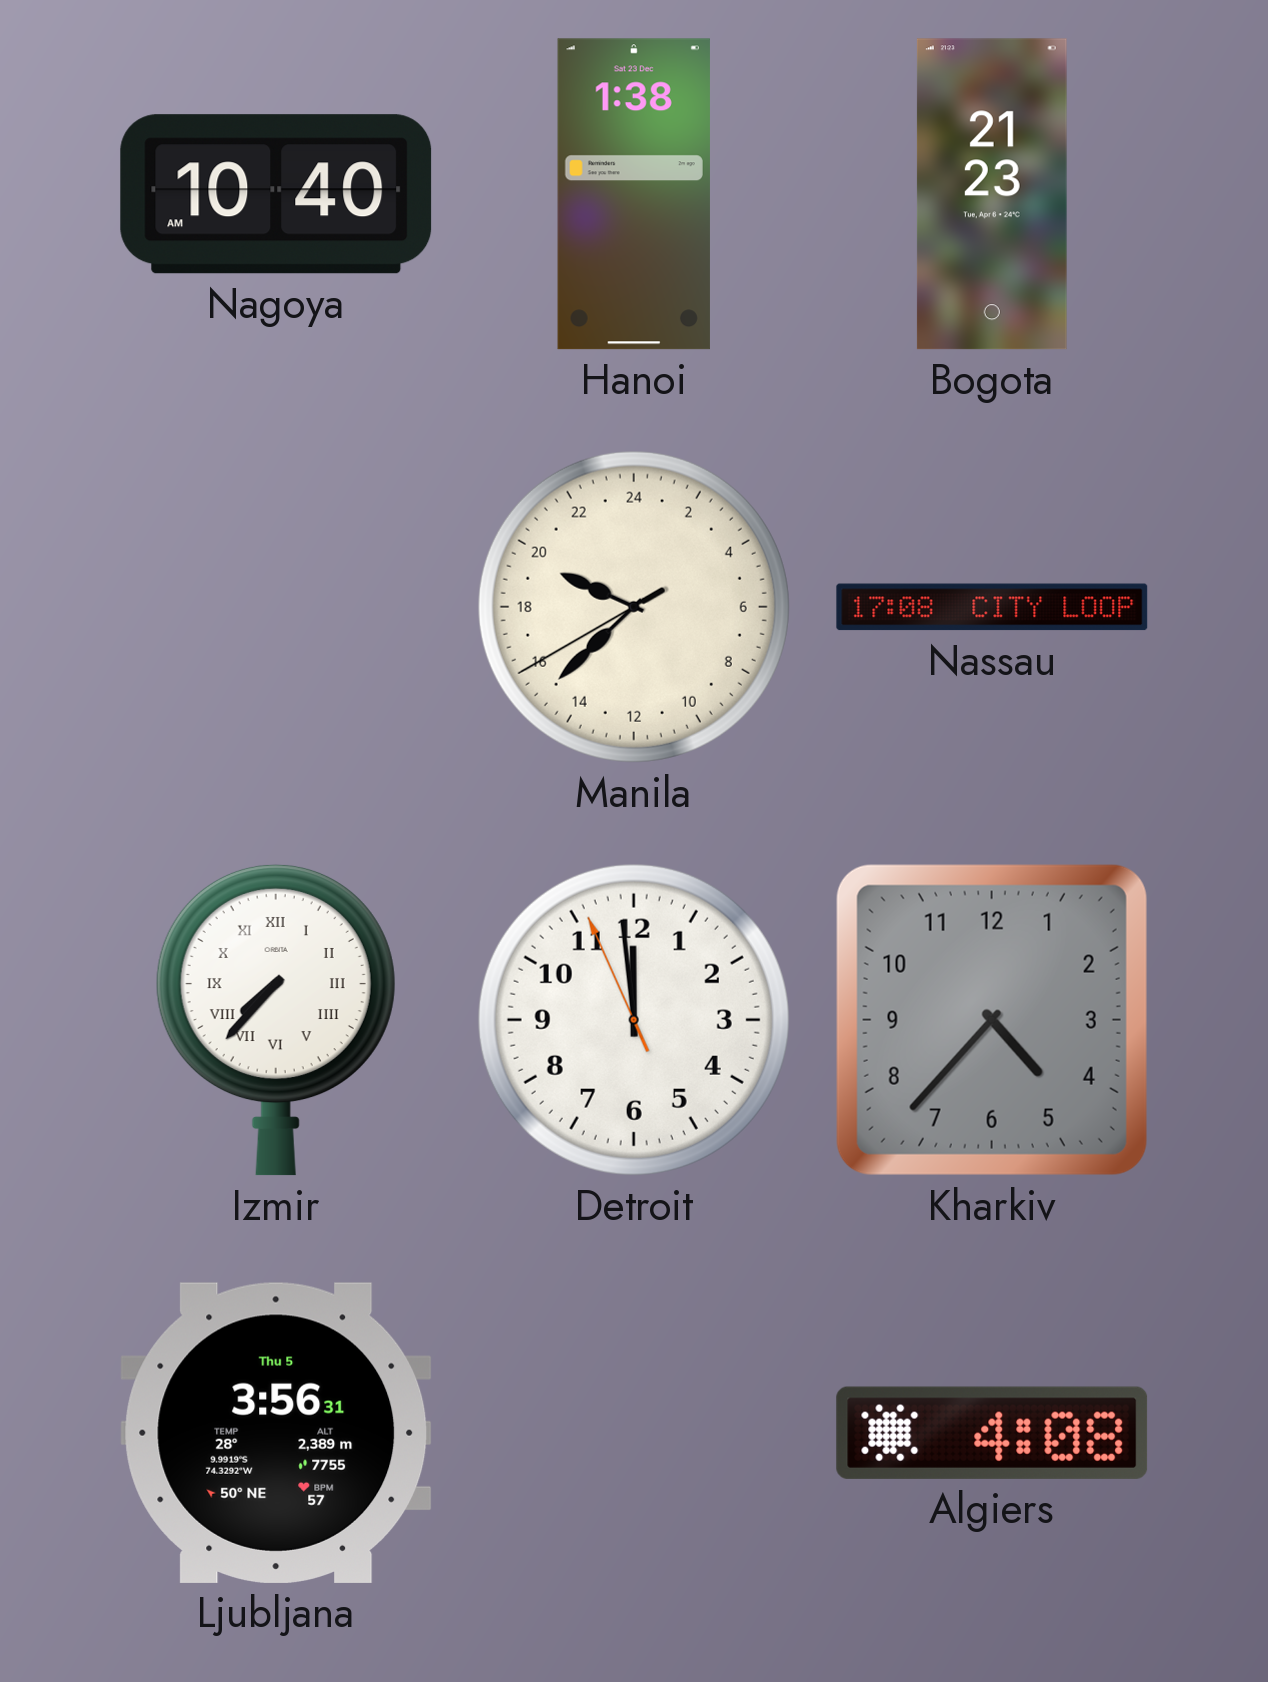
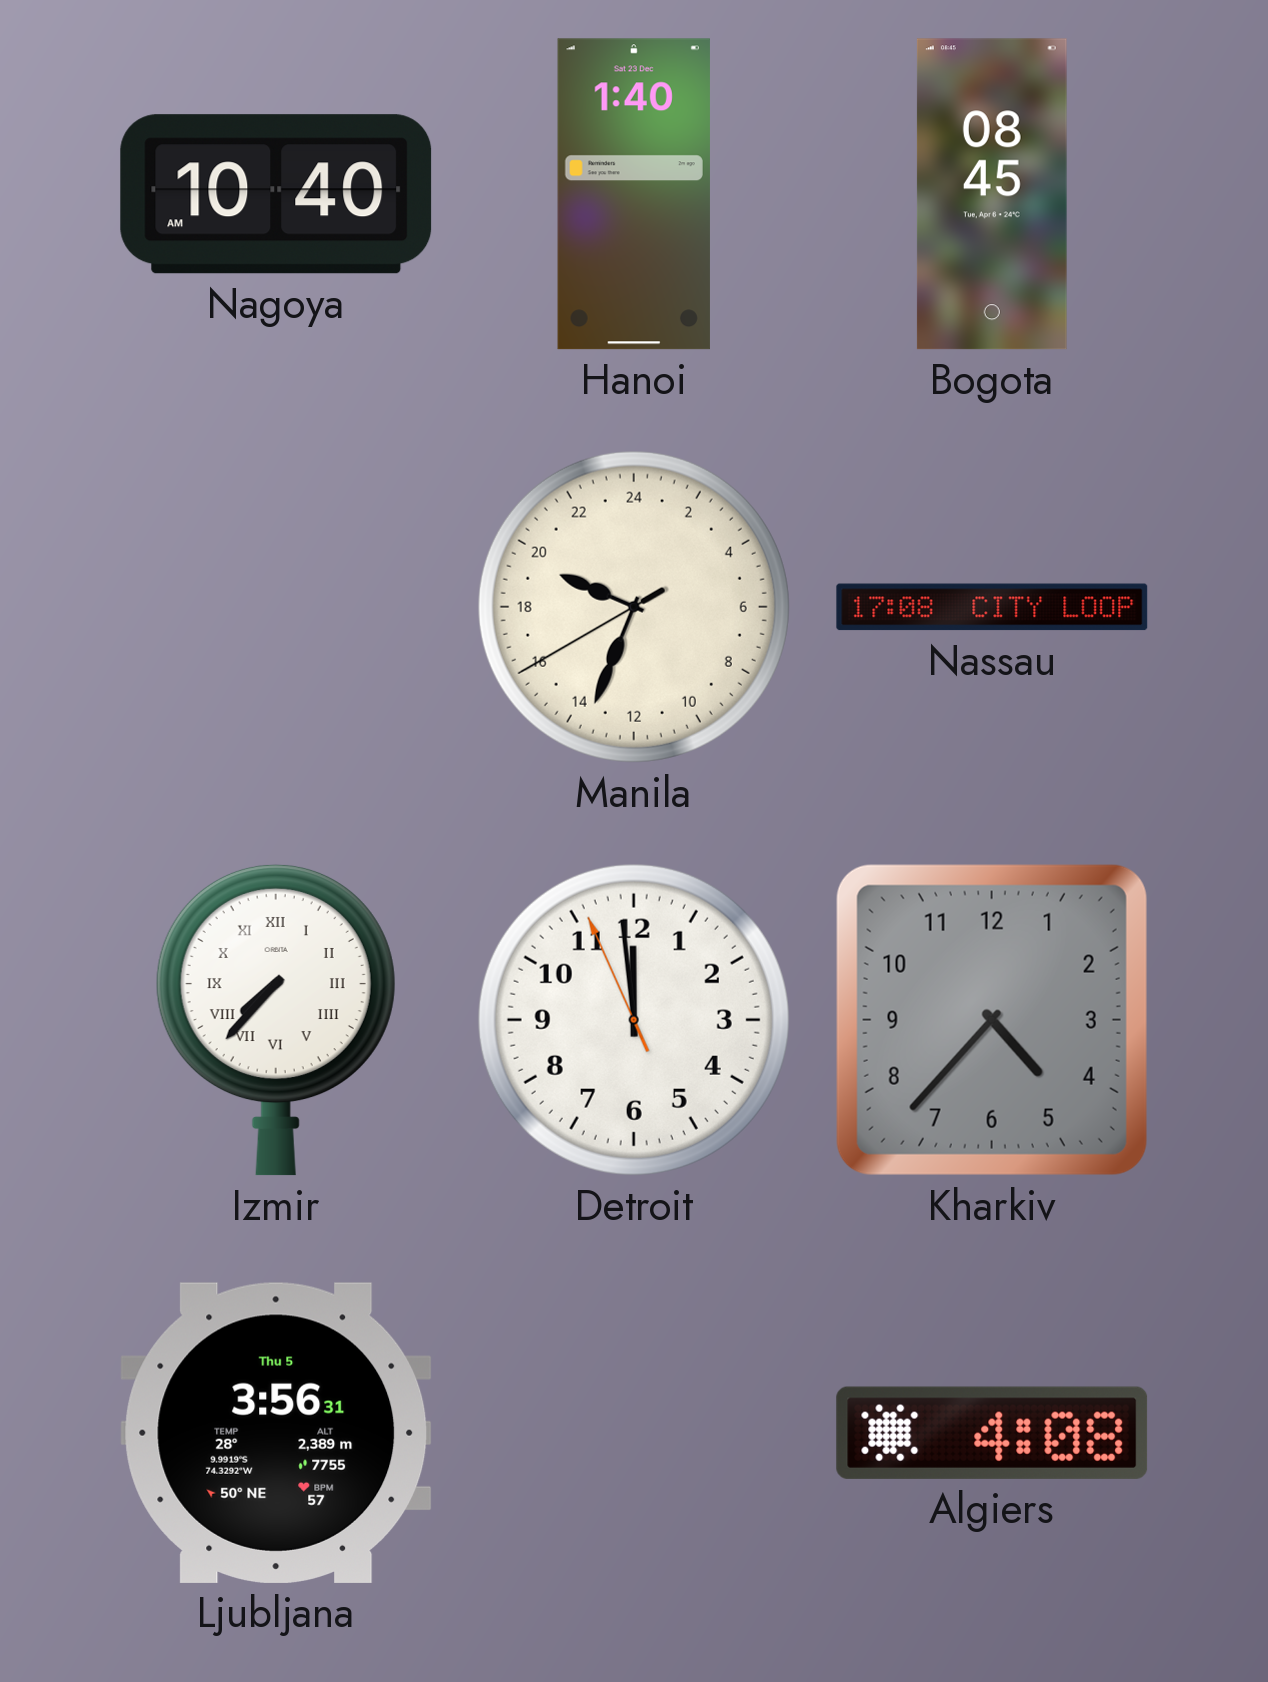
Hanoi: 1:38 -> 1:40
Bogota: 21:23 -> 08:45
Manila: 19:37 -> 19:33
